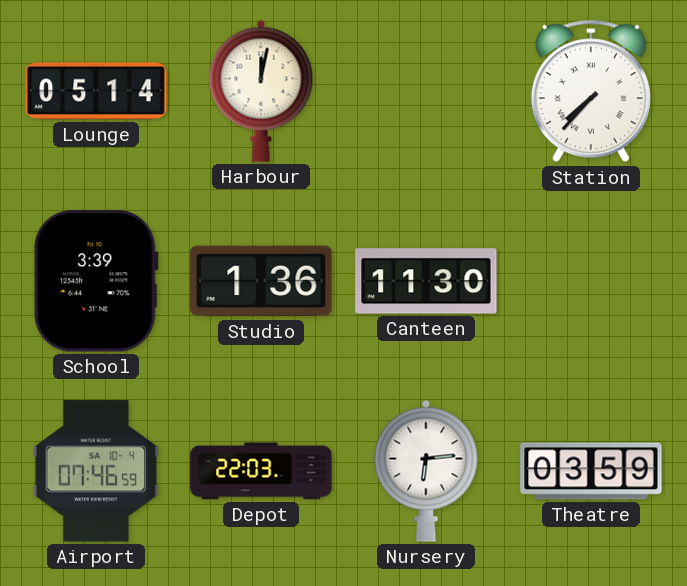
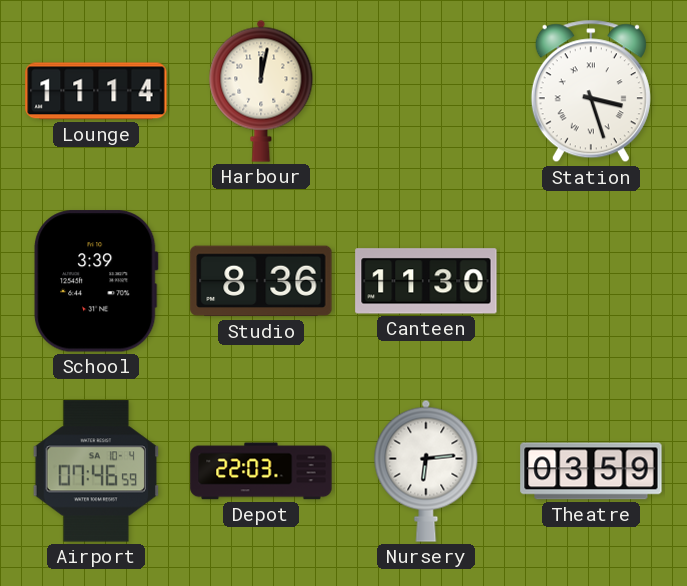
Lounge: 05:14 -> 11:14
Station: 7:37 -> 3:27
Studio: 1:36 -> 8:36
